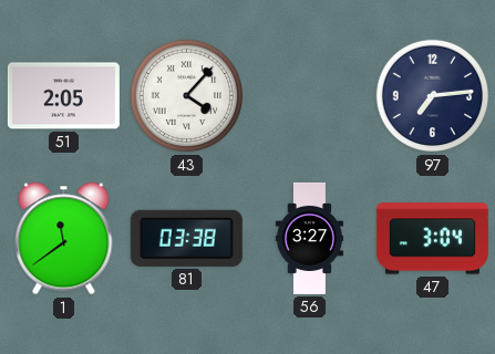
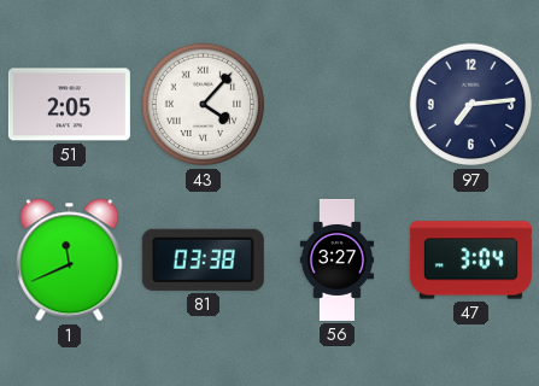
1: 11:39 -> 11:41
